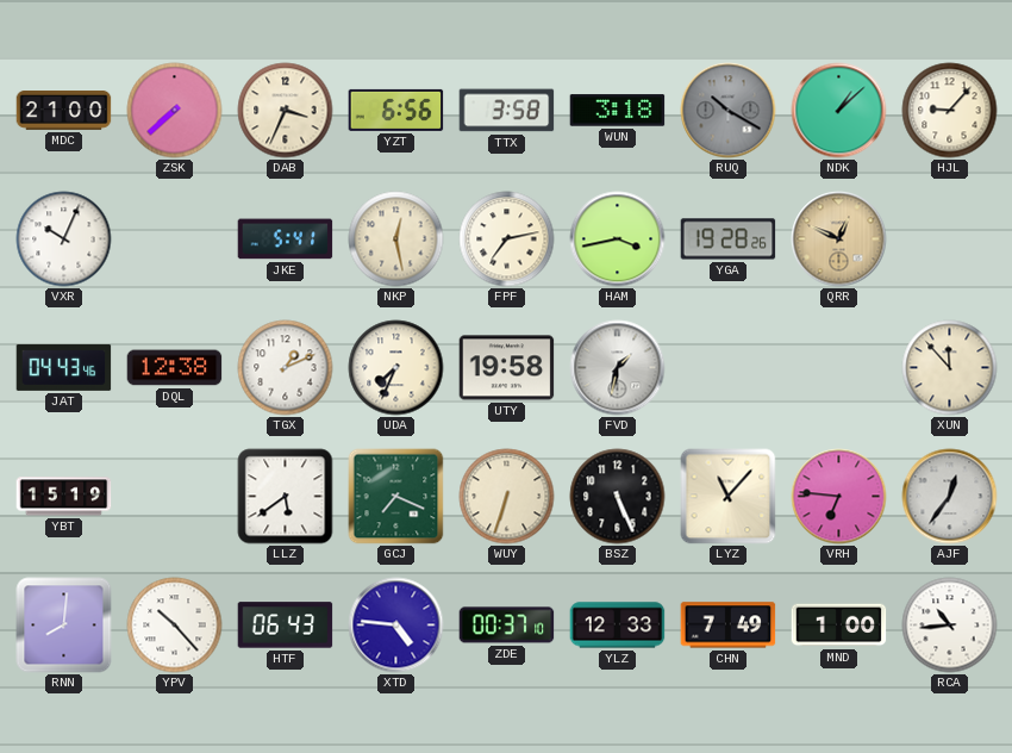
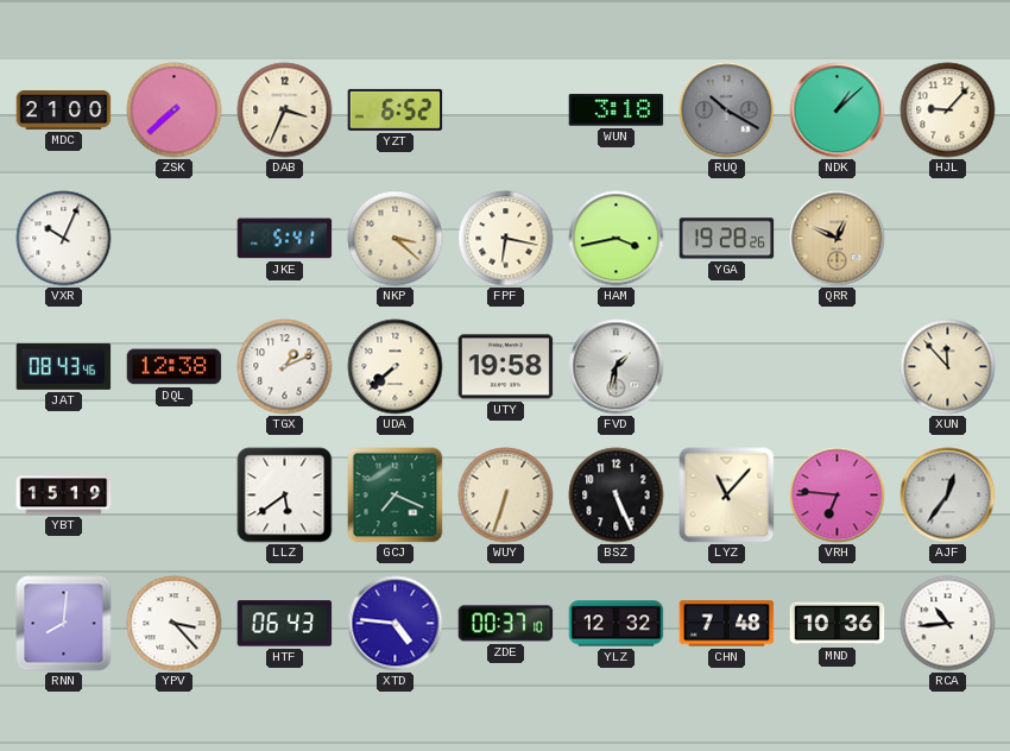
YZT: 6:56 -> 6:52
TTX: 3:58 -> none
NKP: 12:28 -> 3:22
FPF: 7:13 -> 6:17
JAT: 04:43 -> 08:43
UDA: 7:34 -> 7:38
YPV: 10:23 -> 3:23
YLZ: 12:33 -> 12:32
CHN: 7:49 -> 7:48
MND: 1:00 -> 10:36
